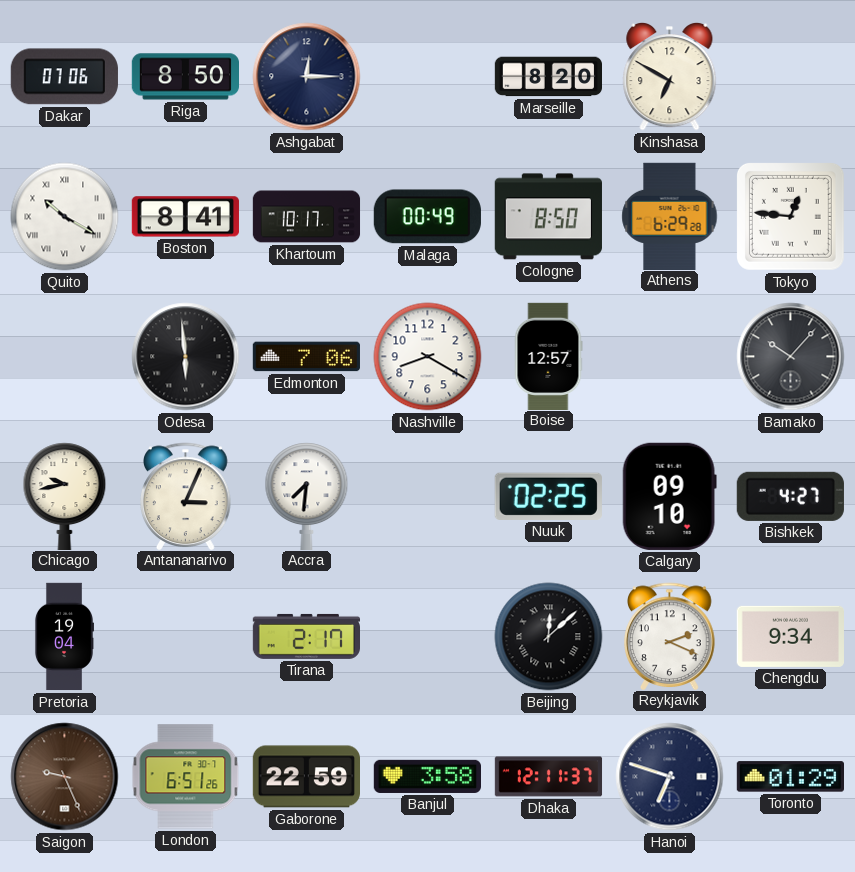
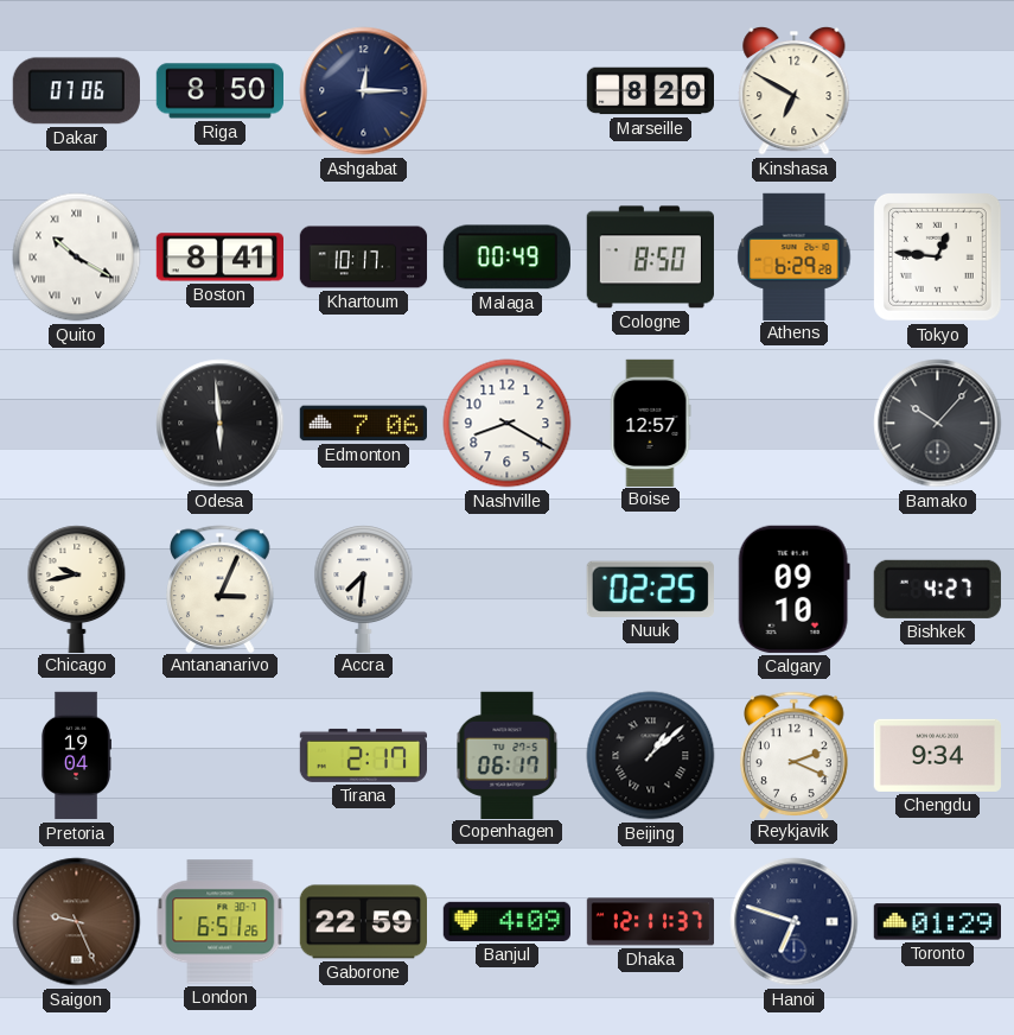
Copenhagen: none -> 06:17
Beijing: 12:08 -> 1:08
Banjul: 3:58 -> 4:09
